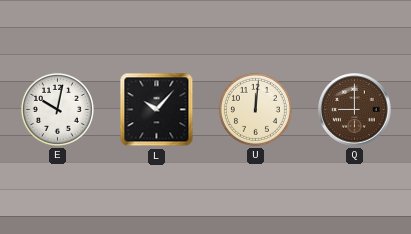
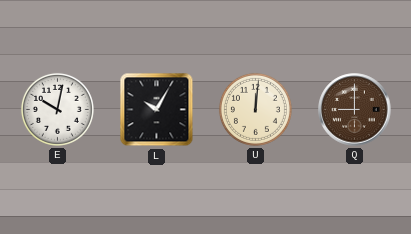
L: 10:07 -> 10:05
